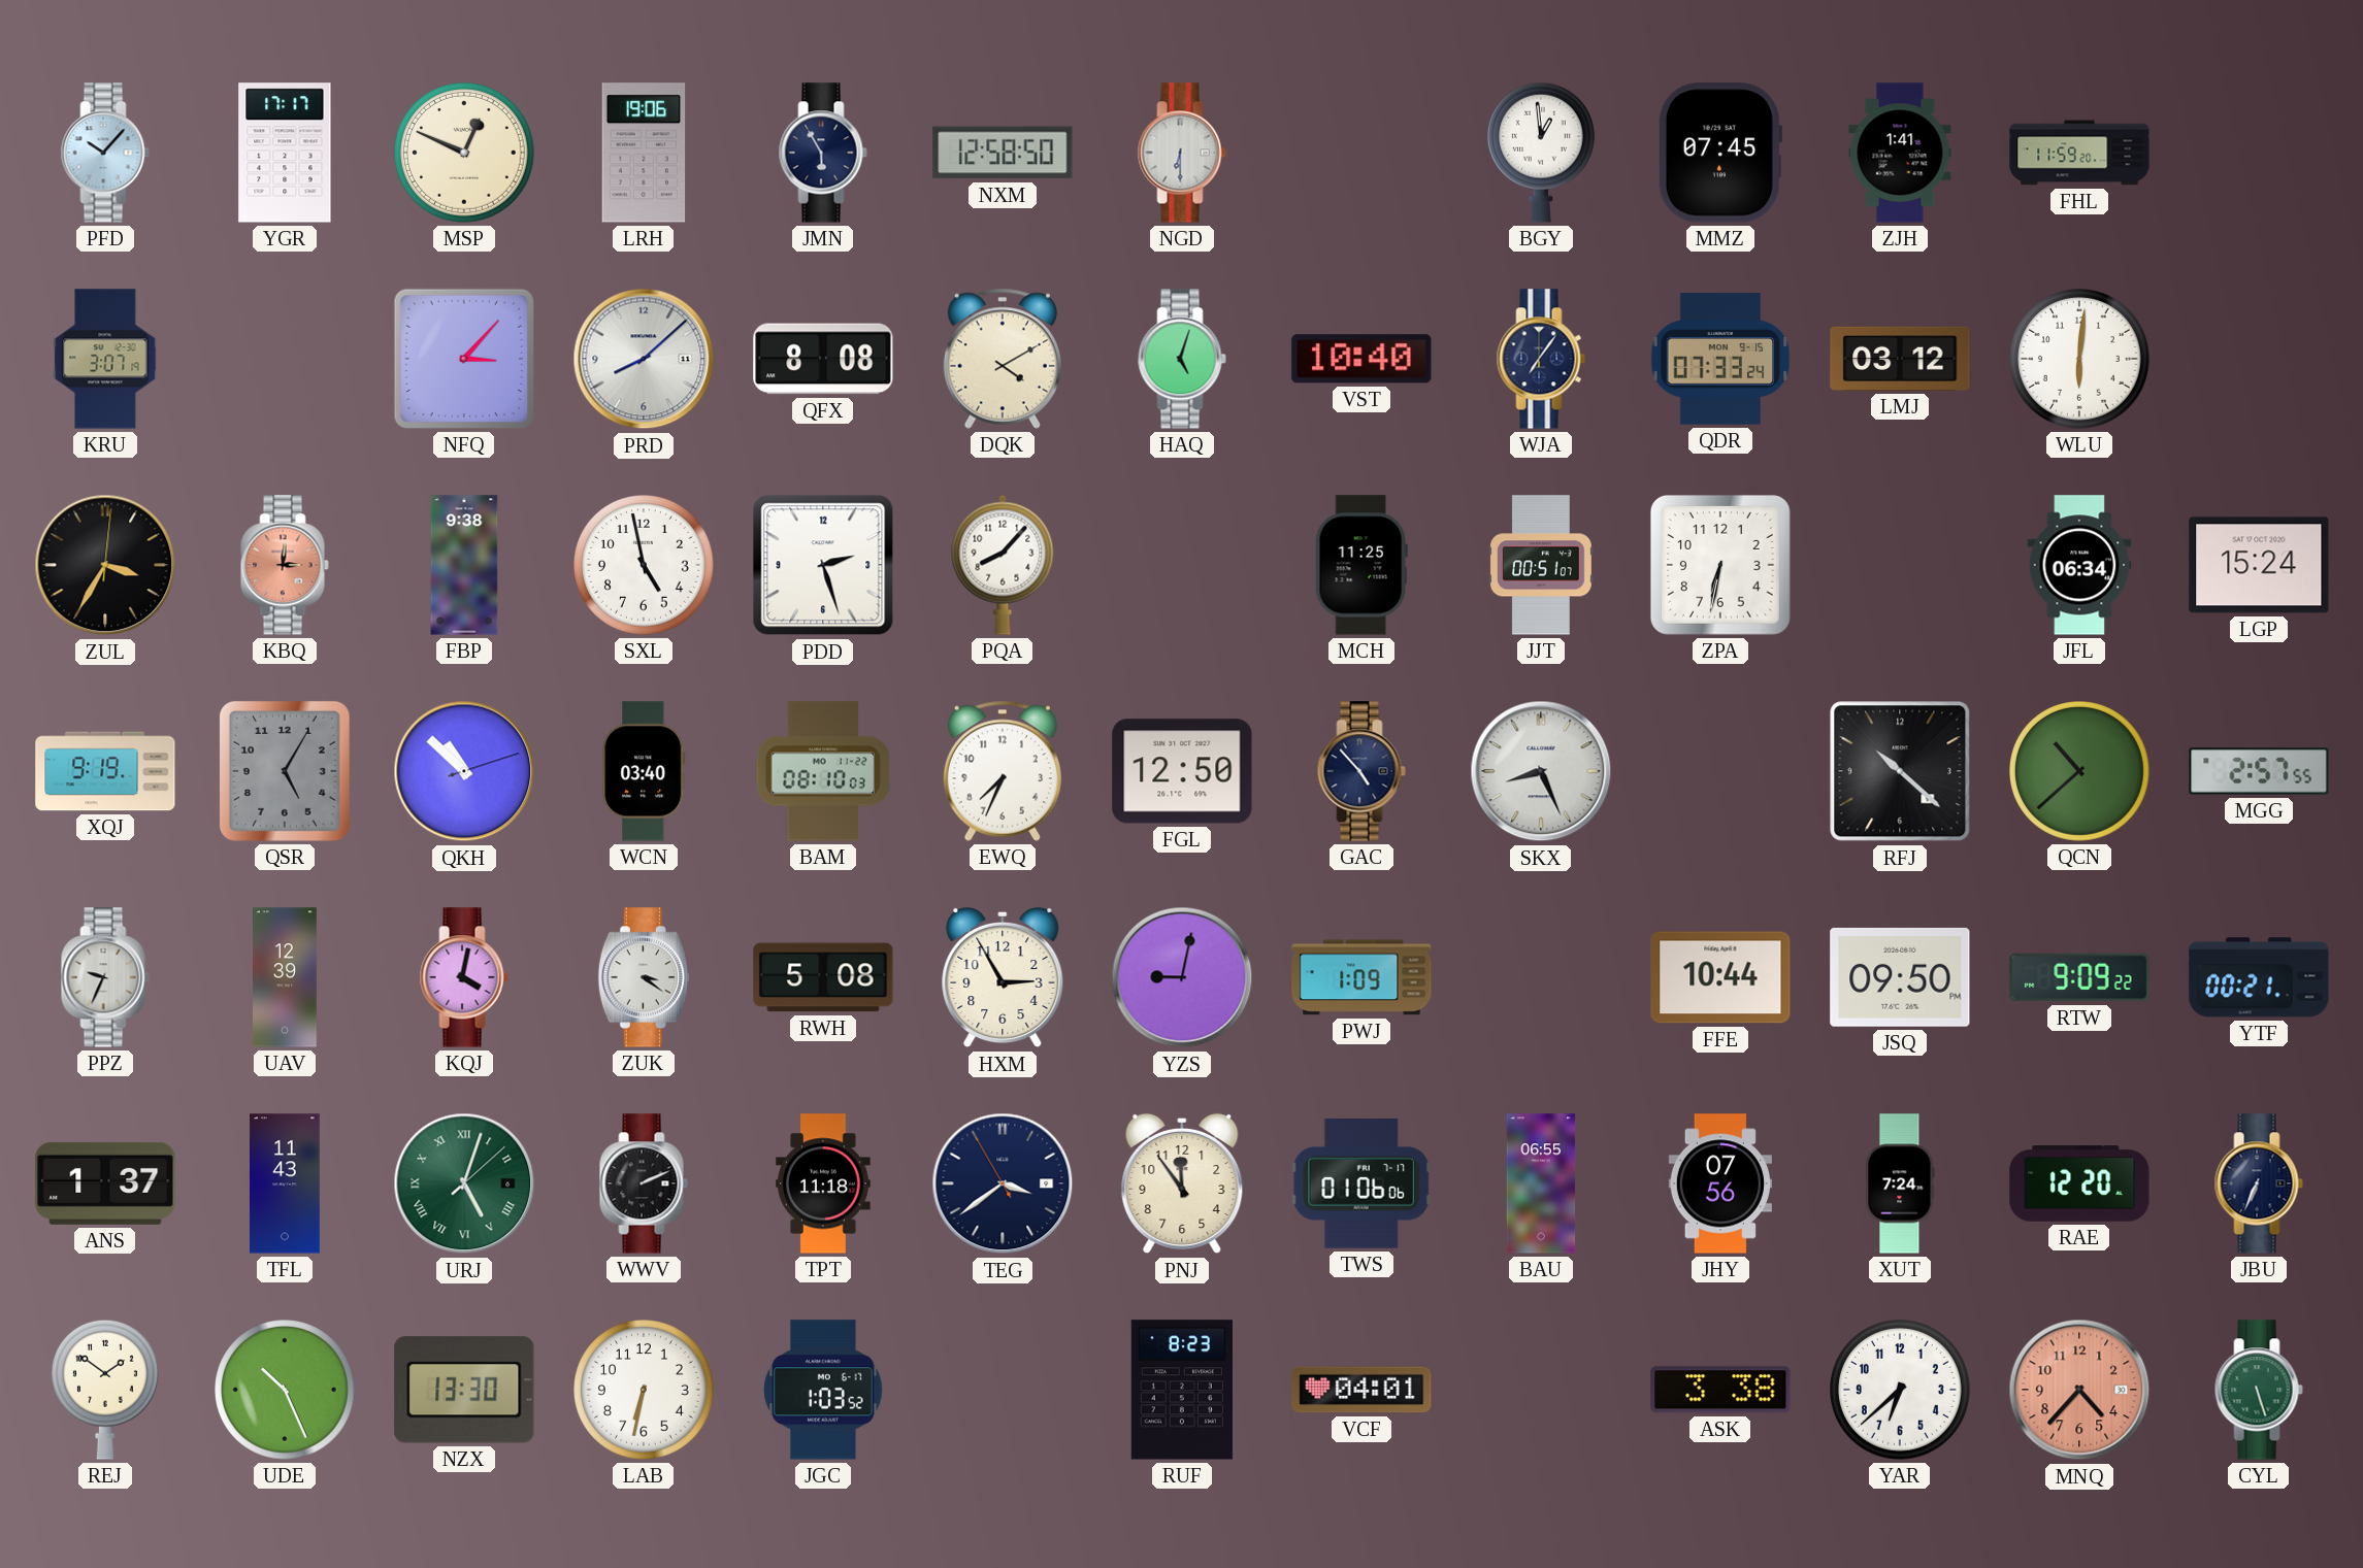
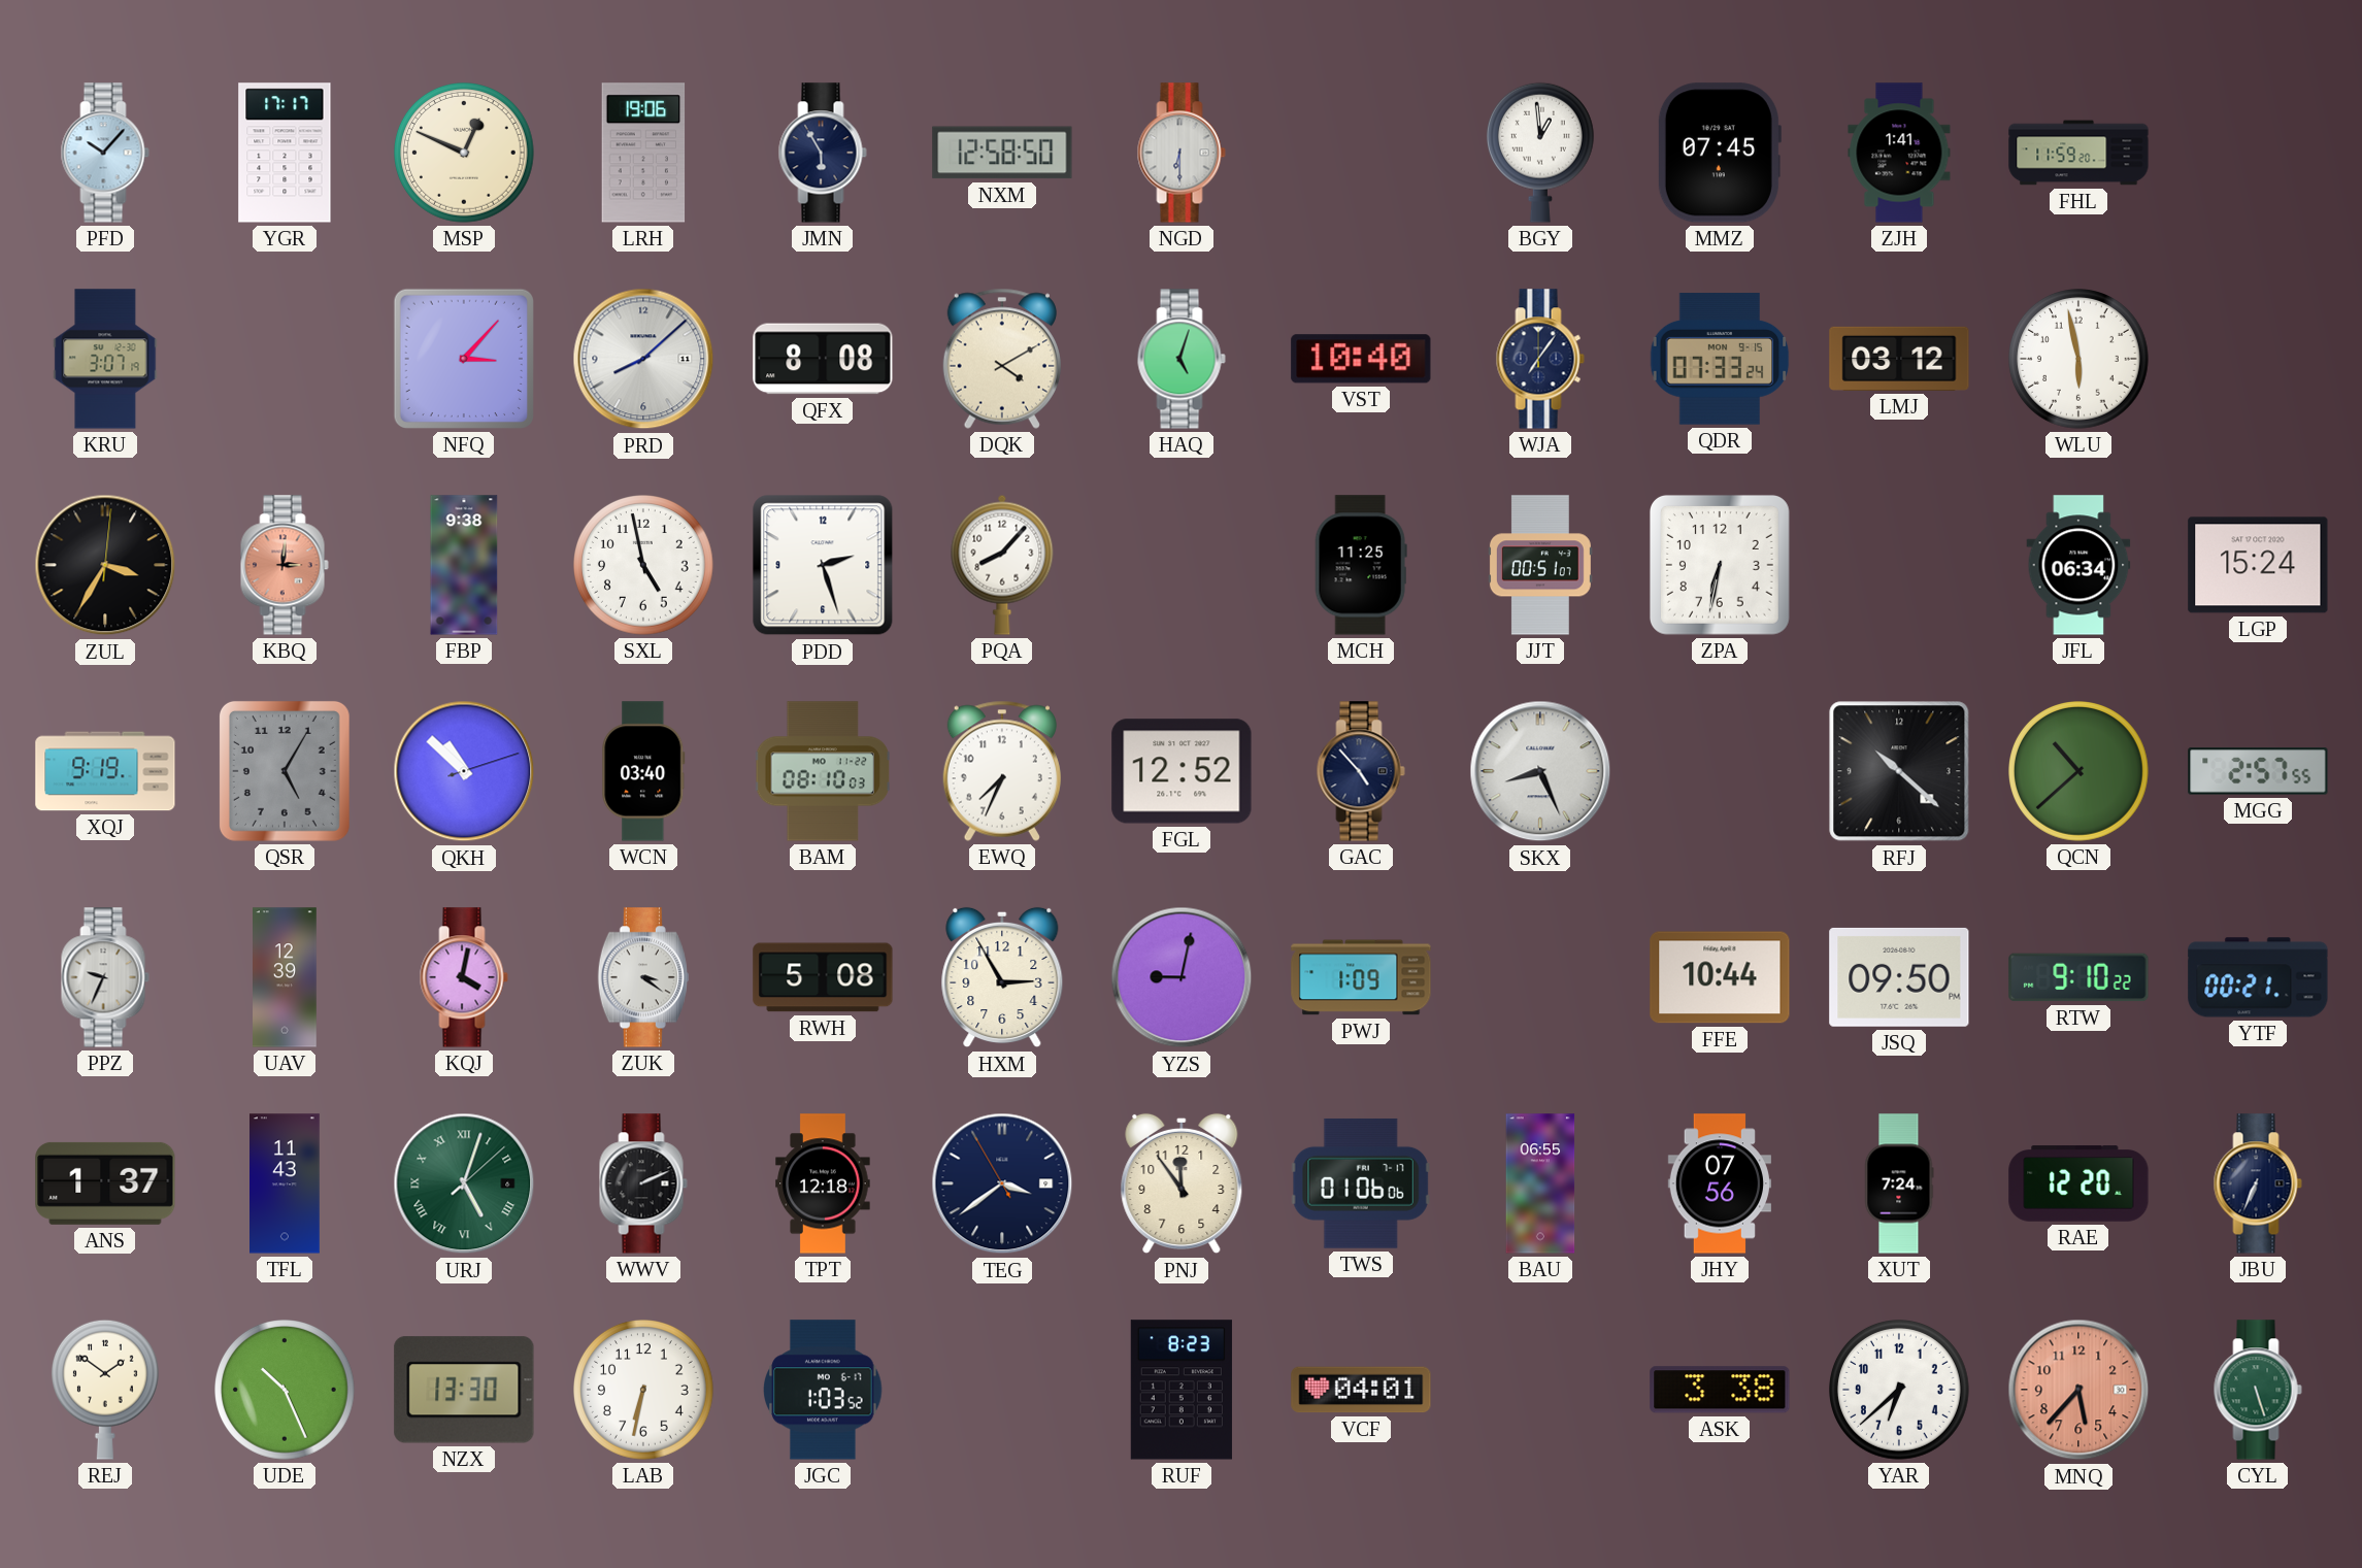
WLU: 6:01 -> 5:58
FGL: 12:50 -> 12:52
RTW: 9:09 -> 9:10
TPT: 11:18 -> 12:18
MNQ: 4:37 -> 5:37
